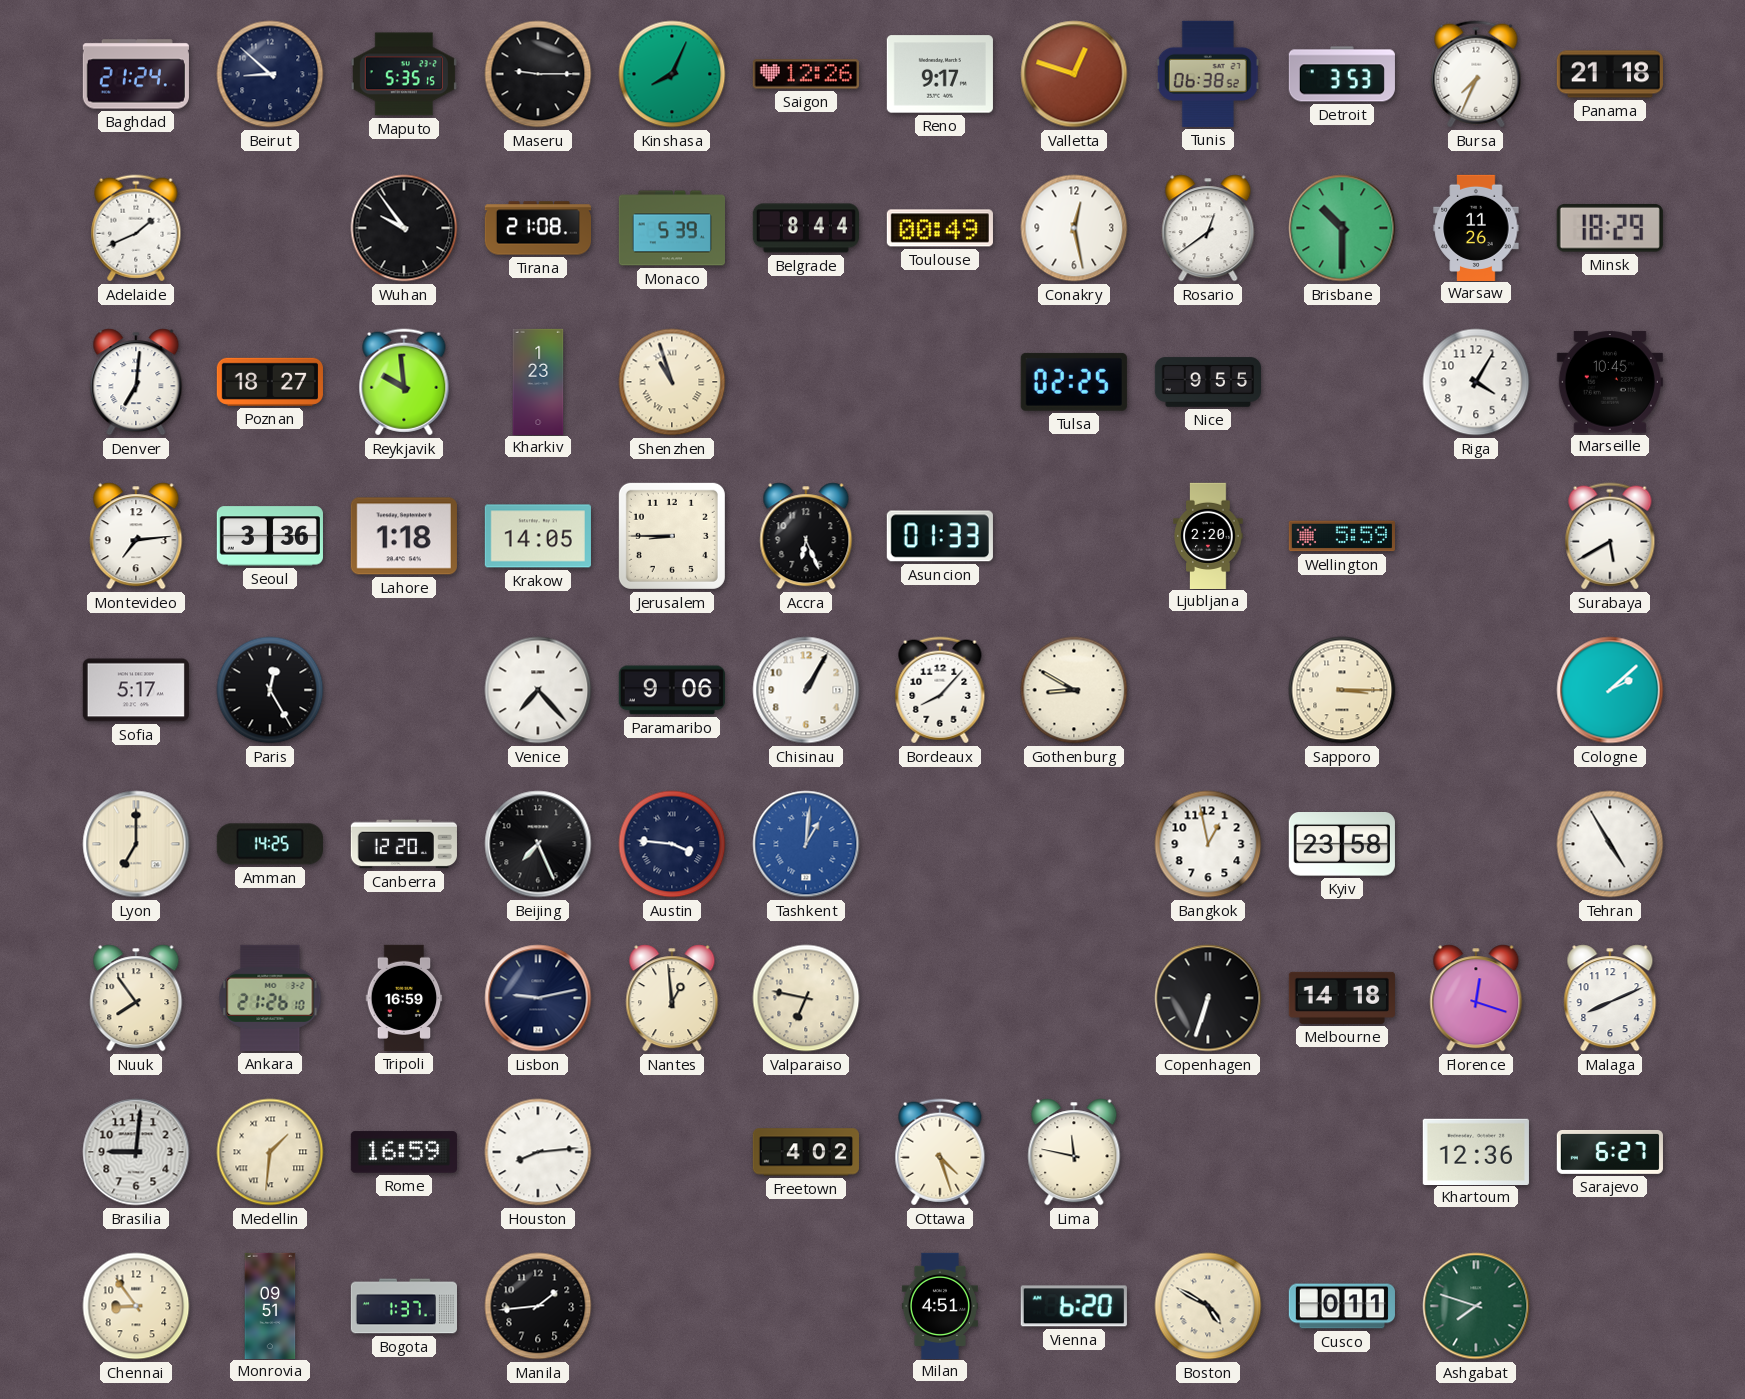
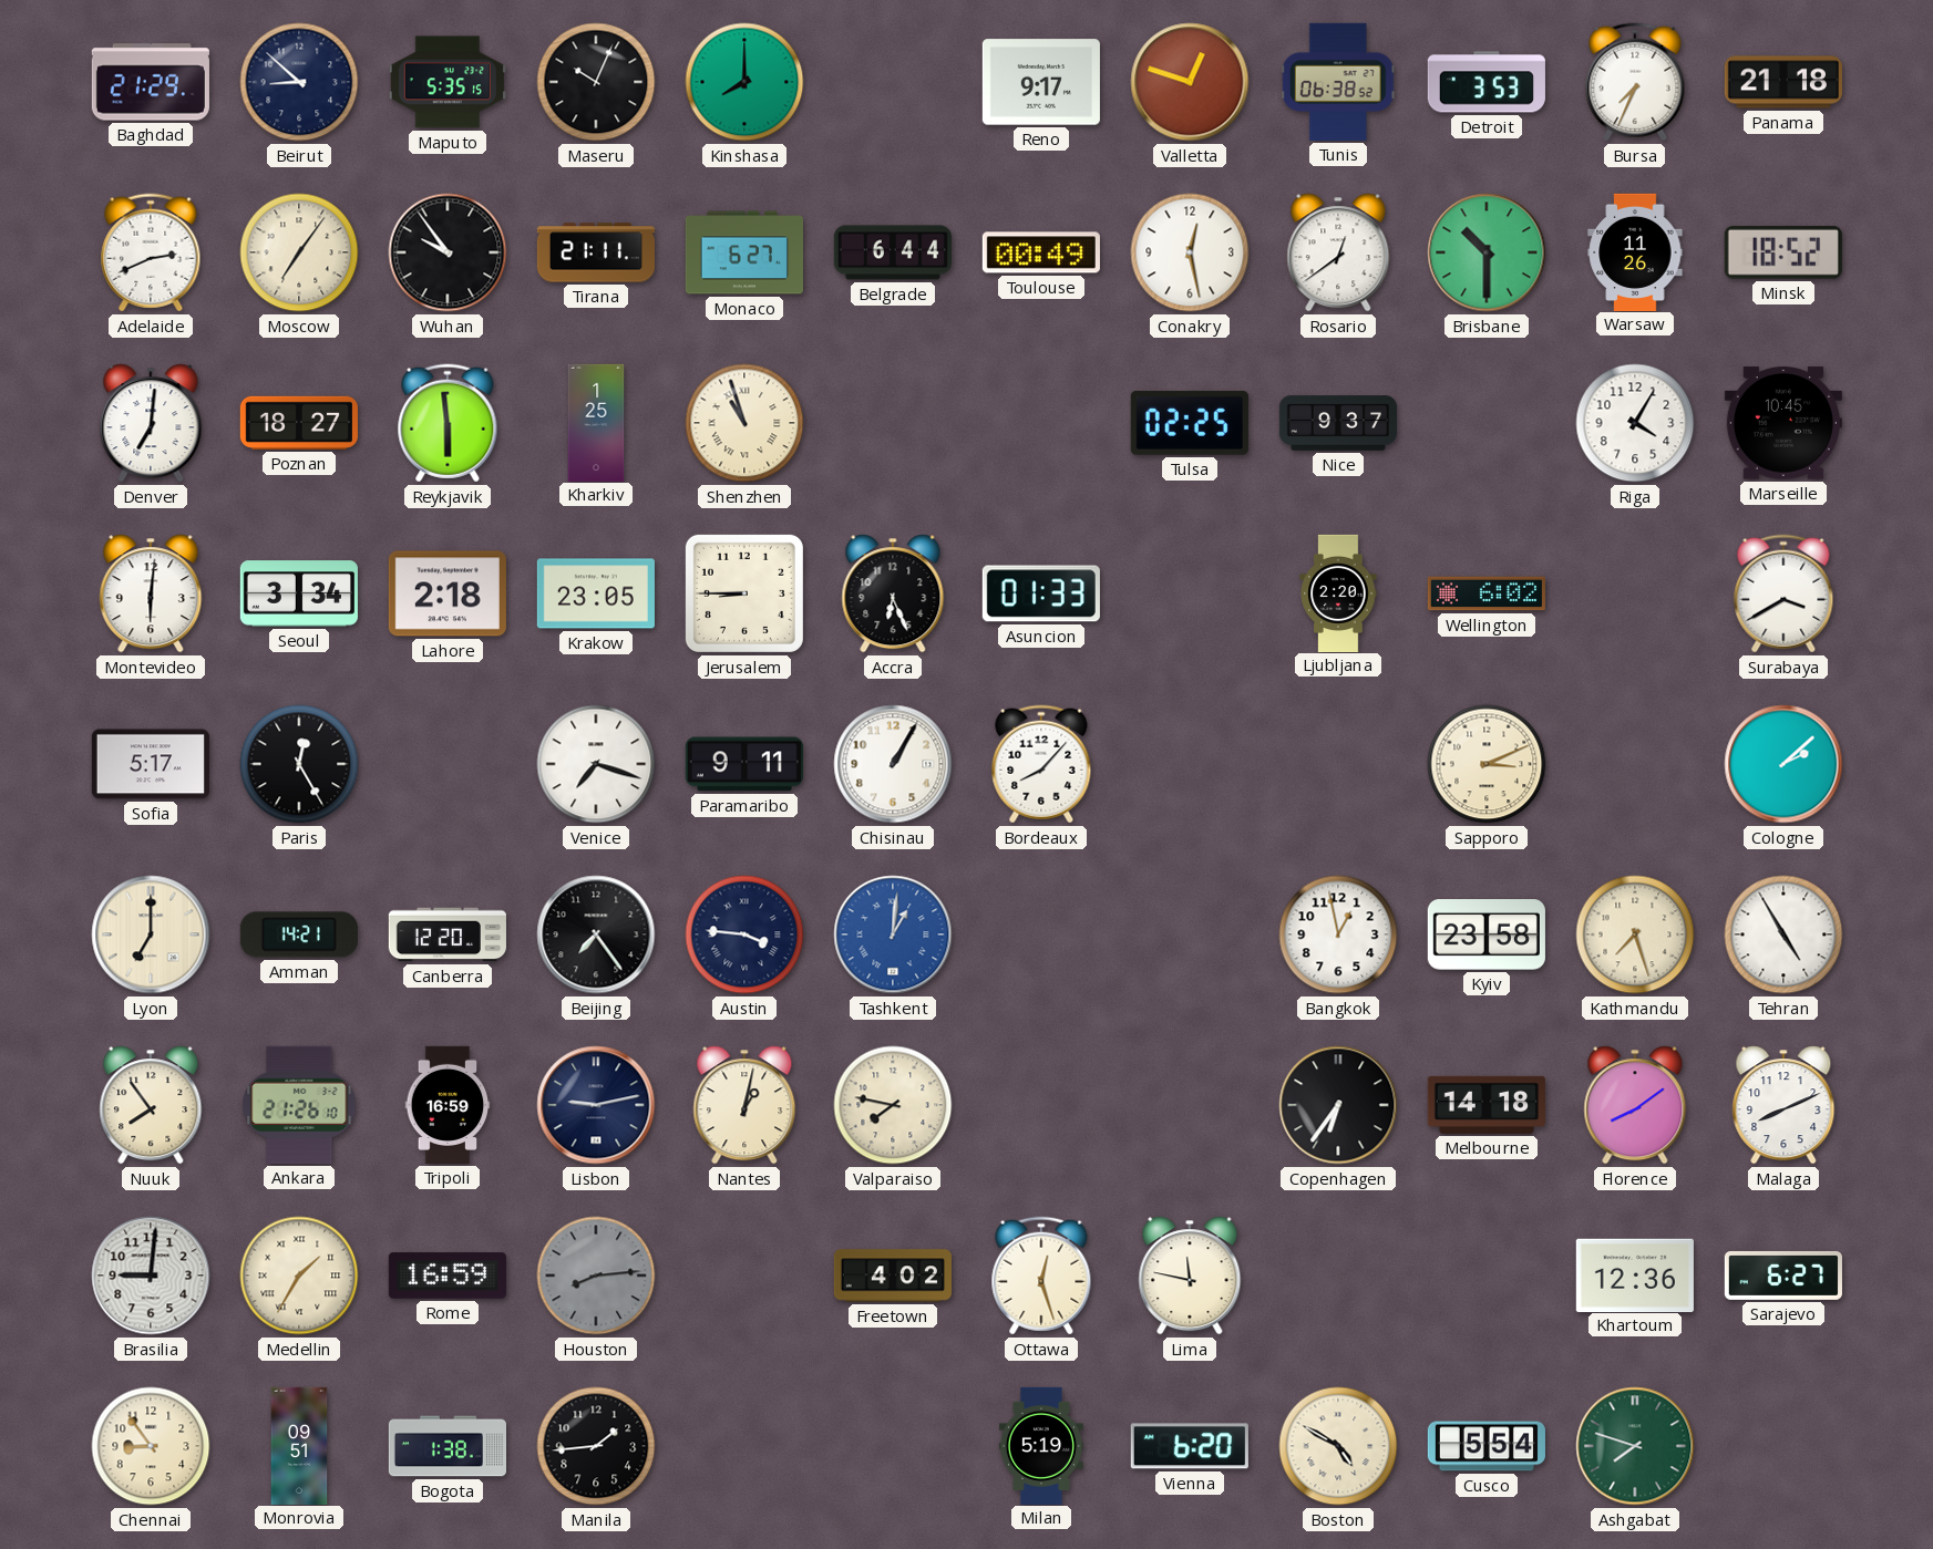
Baghdad: 21:24 -> 21:29
Maseru: 9:15 -> 10:04
Kinshasa: 8:04 -> 8:00
Saigon: 12:26 -> none
Adelaide: 1:41 -> 2:41
Moscow: none -> 7:06
Tirana: 21:08 -> 21:11
Monaco: 5:39 -> 6:27
Belgrade: 8:44 -> 6:44
Minsk: 18:29 -> 18:52
Reykjavik: 9:59 -> 5:59
Kharkiv: 1:23 -> 1:25
Nice: 9:55 -> 9:37
Montevideo: 7:14 -> 6:01
Seoul: 3:36 -> 3:34
Lahore: 1:18 -> 2:18
Krakow: 14:05 -> 23:05
Wellington: 5:59 -> 6:02
Surabaya: 5:40 -> 3:40
Venice: 7:23 -> 7:18
Paramaribo: 9:06 -> 9:11
Gothenburg: 8:50 -> none
Sapporo: 3:15 -> 3:11
Amman: 14:25 -> 14:21
Beijing: 7:26 -> 7:24
Kathmandu: none -> 7:27
Nantes: 12:59 -> 1:02
Valparaiso: 6:47 -> 7:47
Copenhagen: 6:33 -> 6:36
Florence: 12:18 -> 8:09
Medellin: 1:31 -> 1:35
Houston dial: white -> grey
Ottawa: 4:27 -> 12:27
Bogota: 1:37 -> 1:38
Milan: 4:51 -> 5:19
Cusco: 0:11 -> 5:54
